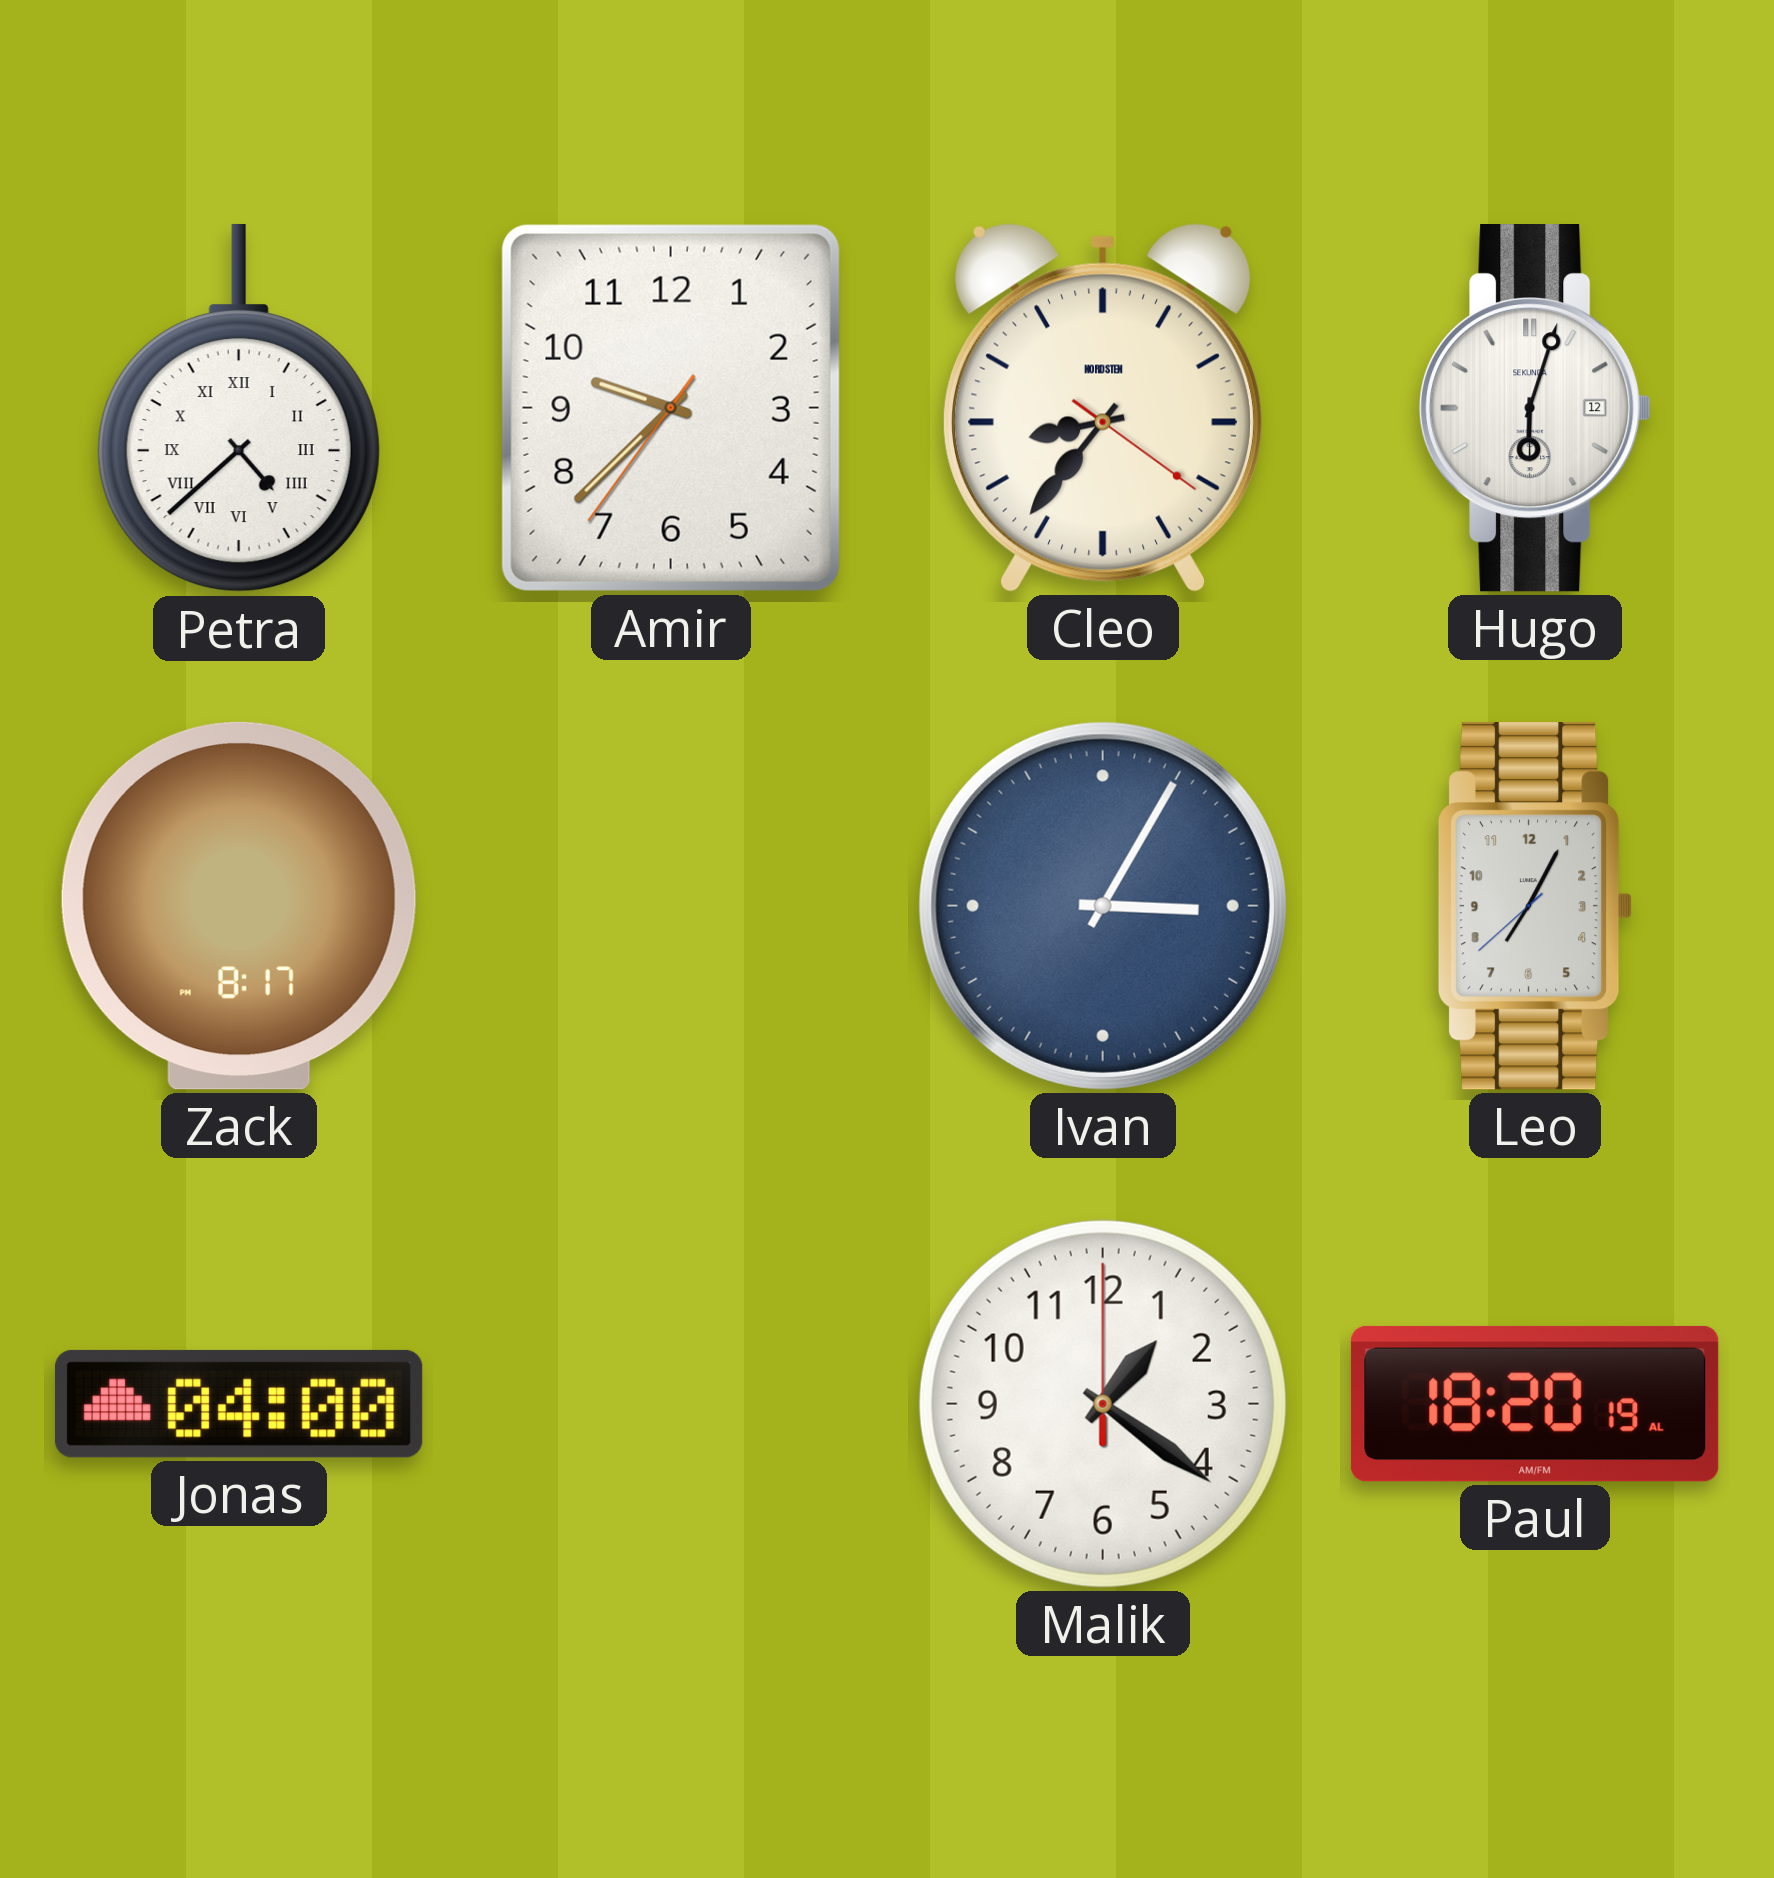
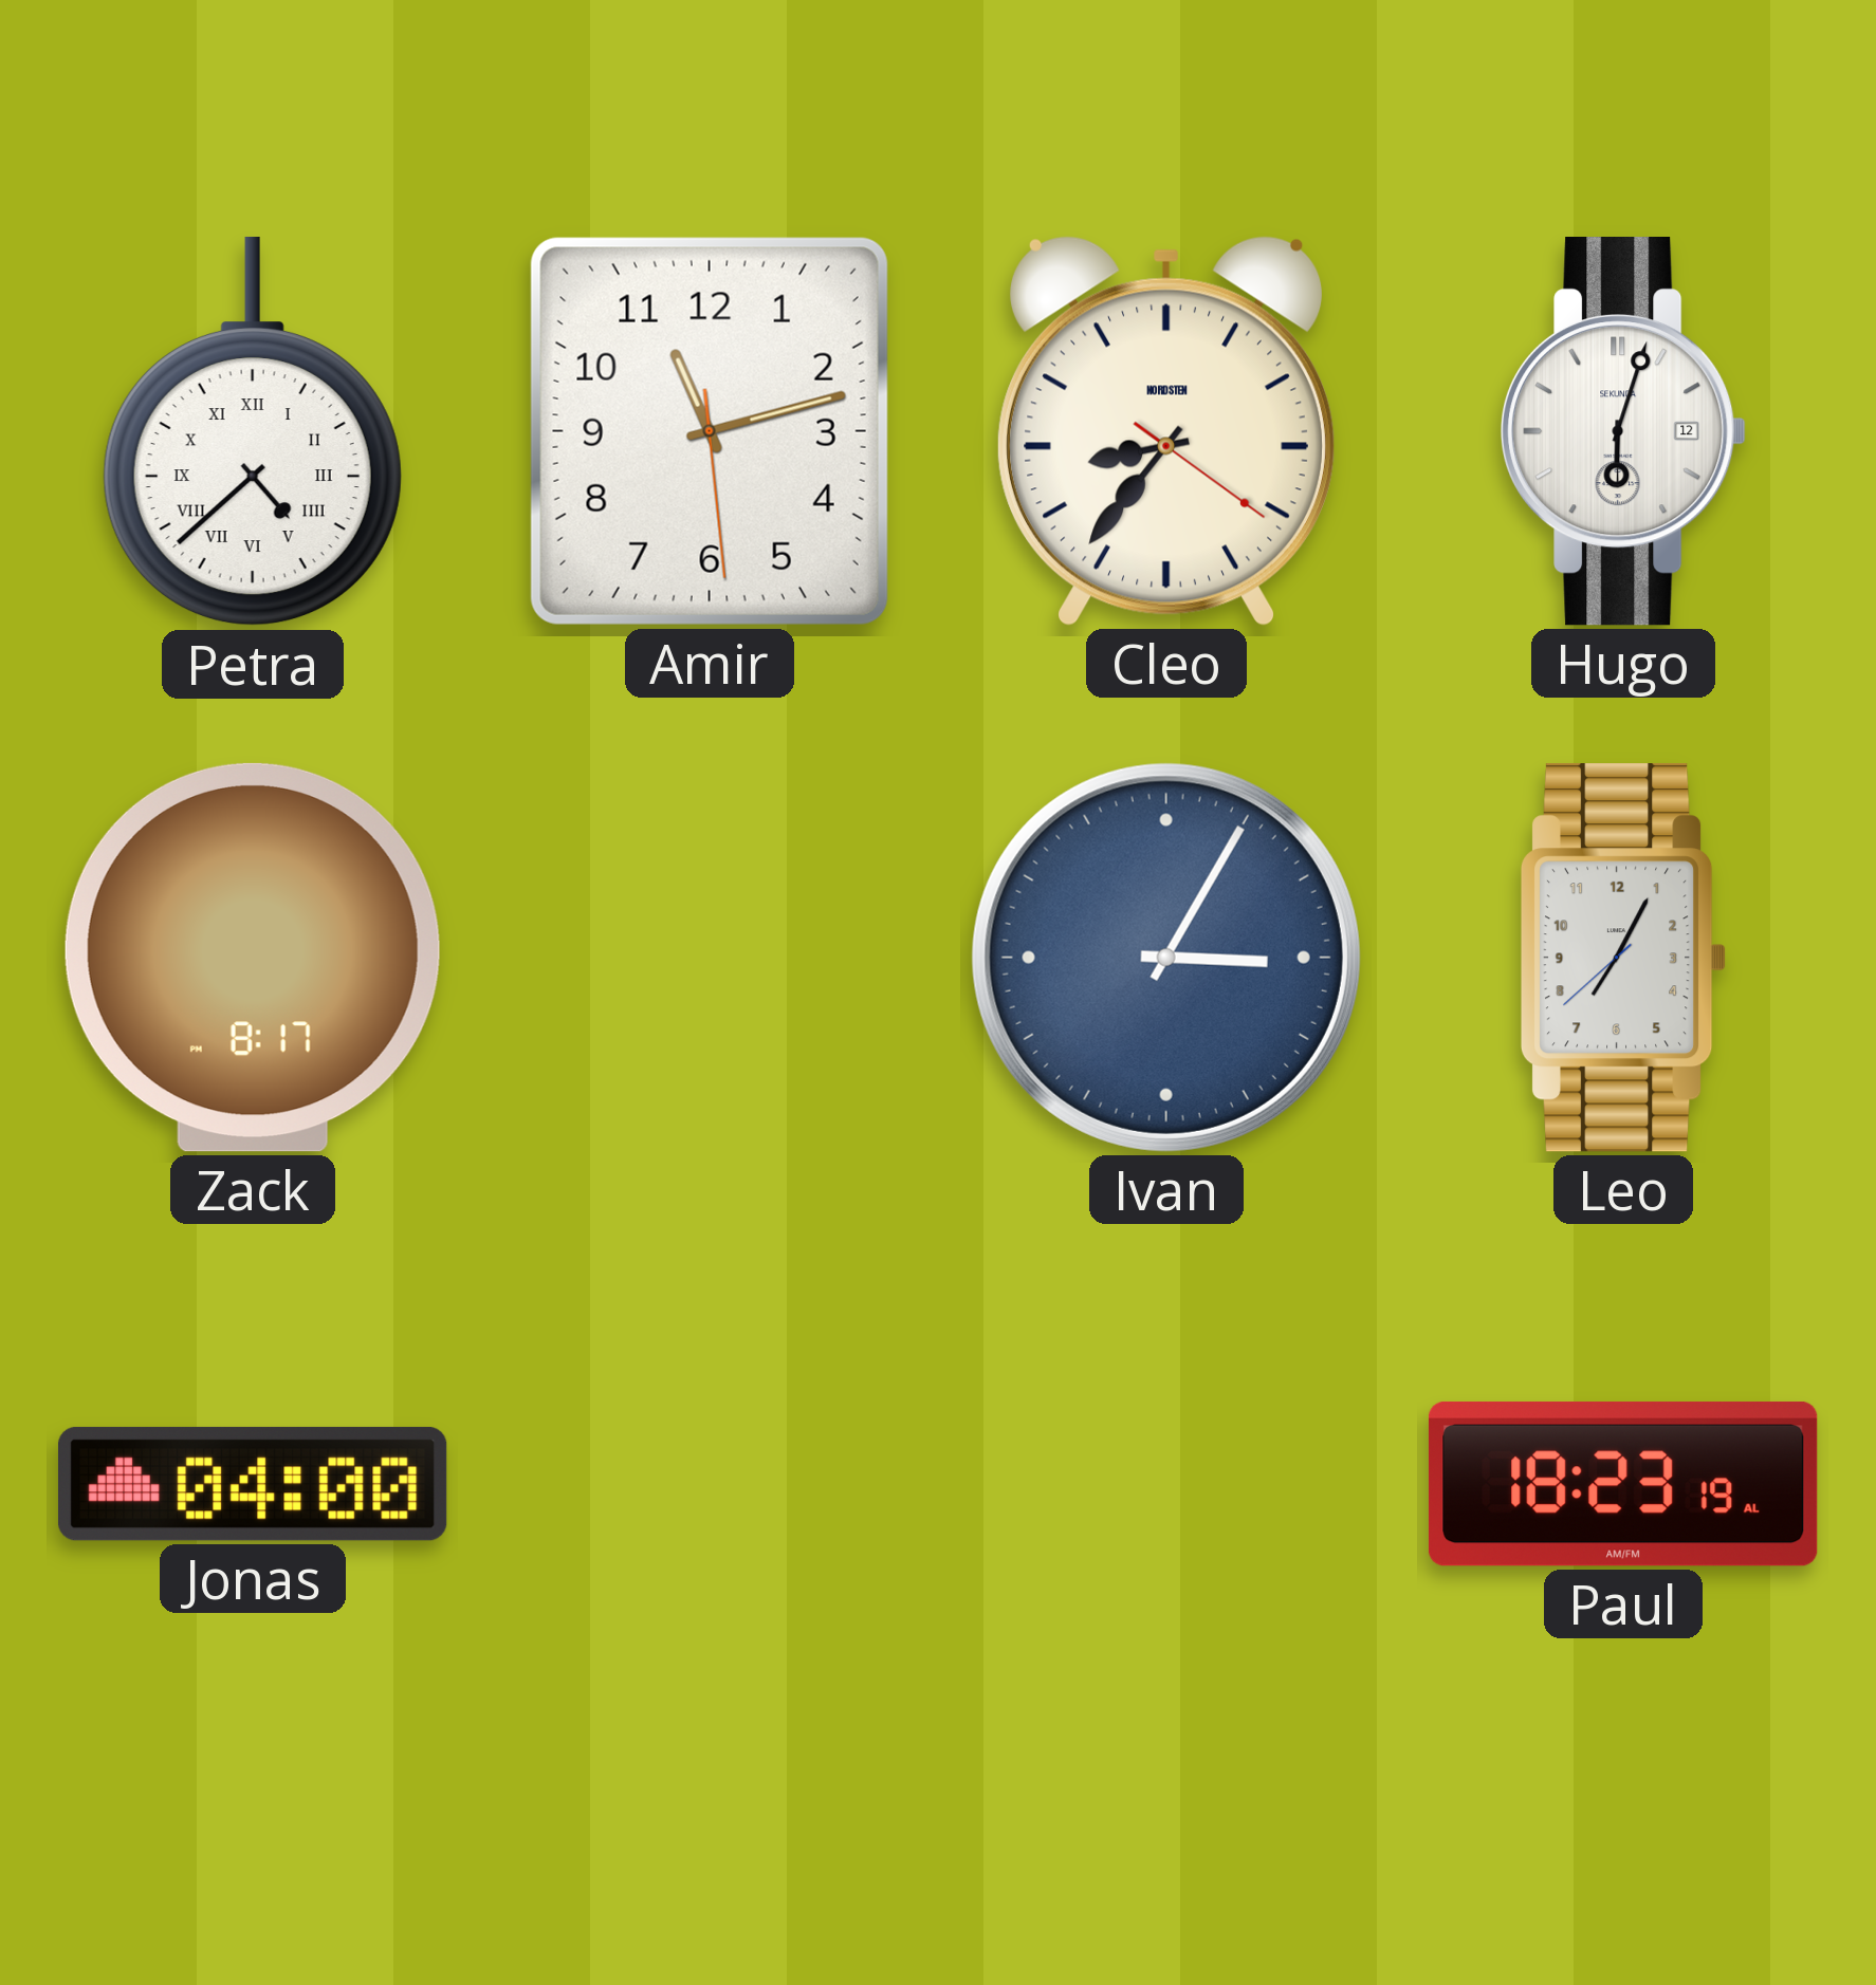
Amir: 9:37 -> 11:12
Malik: 1:21 -> none
Paul: 18:20 -> 18:23
